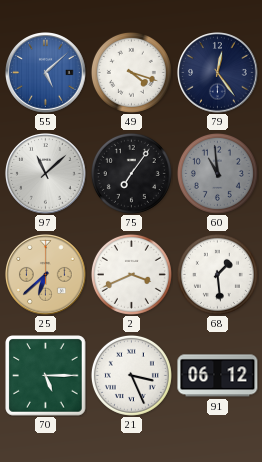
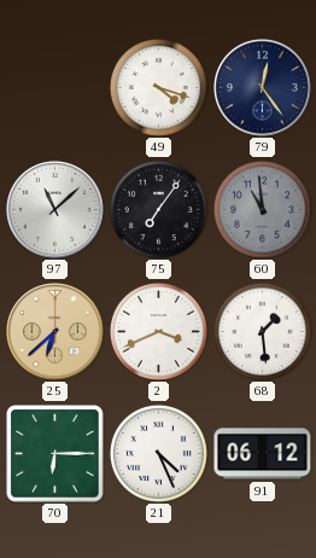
55: 5:08 -> none
70: 5:15 -> 6:15
21: 3:26 -> 4:26
